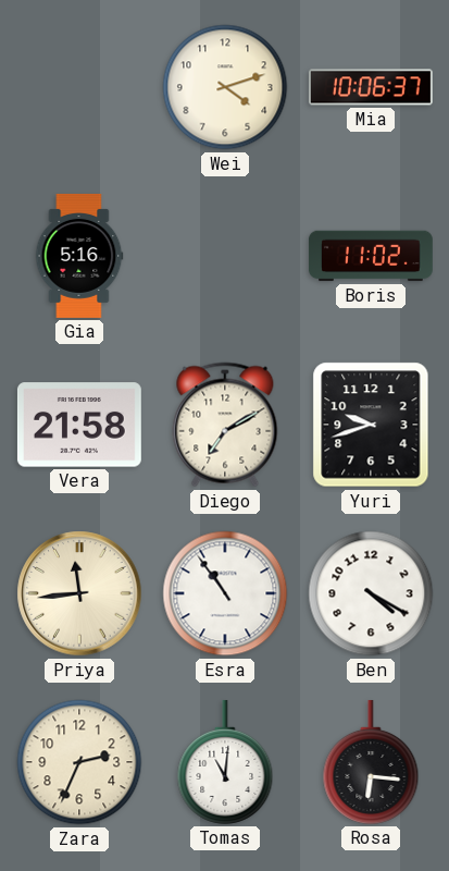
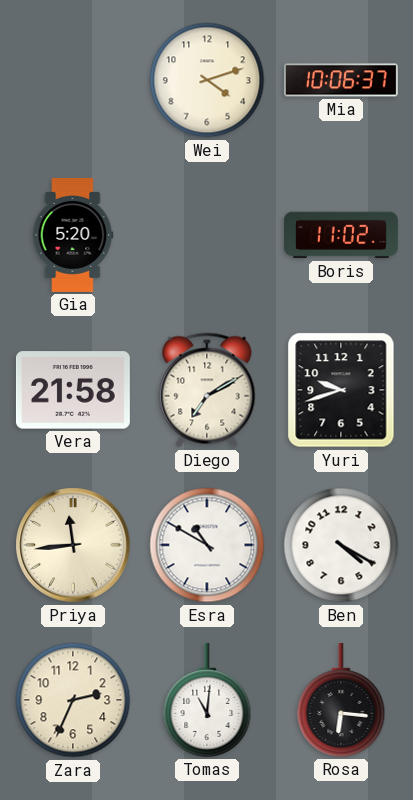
Gia: 5:16 -> 5:20
Esra: 10:54 -> 10:50
